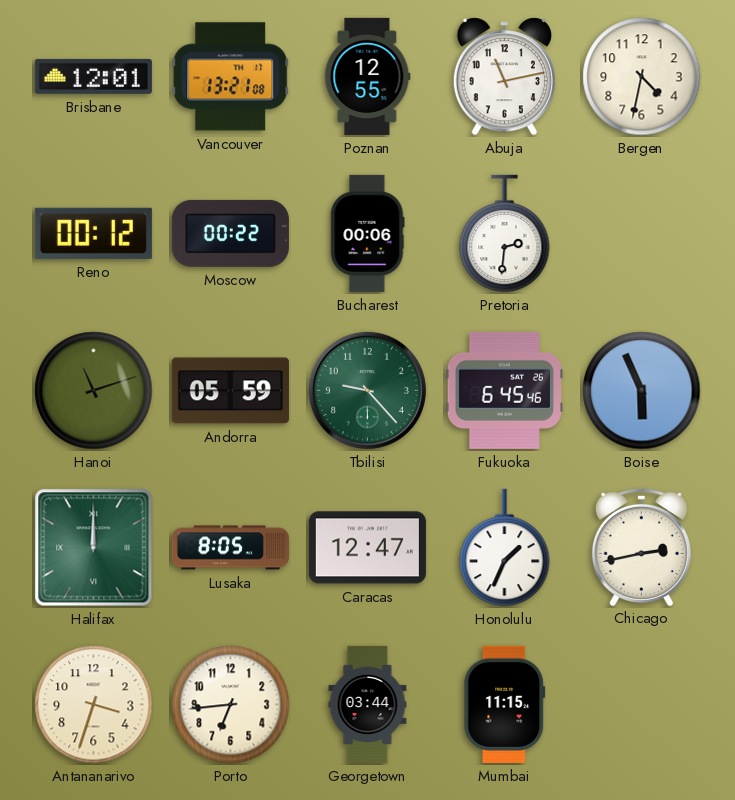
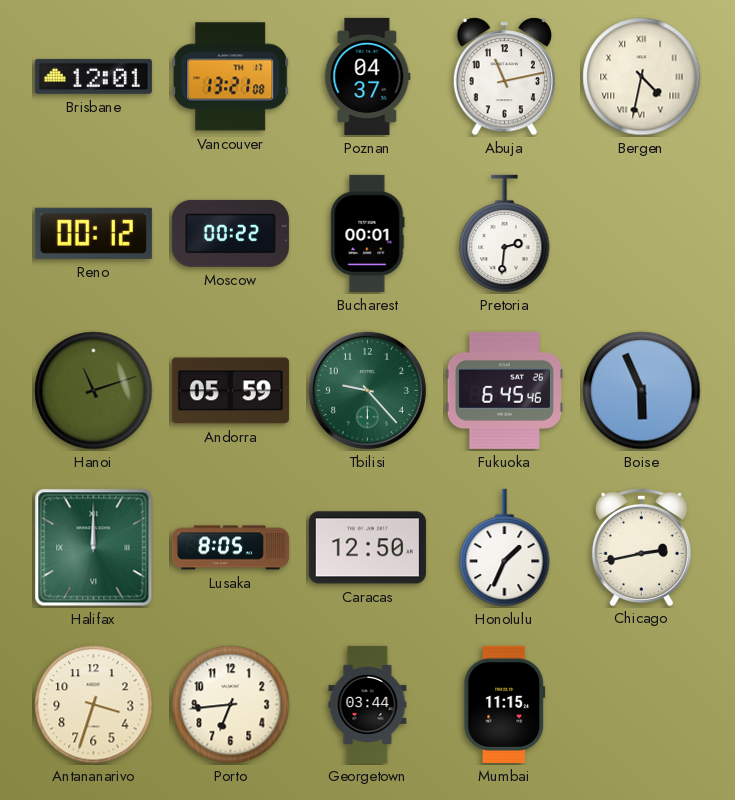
Poznan: 12:55 -> 04:37
Bergen numerals: Arabic -> Roman
Bucharest: 00:06 -> 00:01
Caracas: 12:47 -> 12:50
